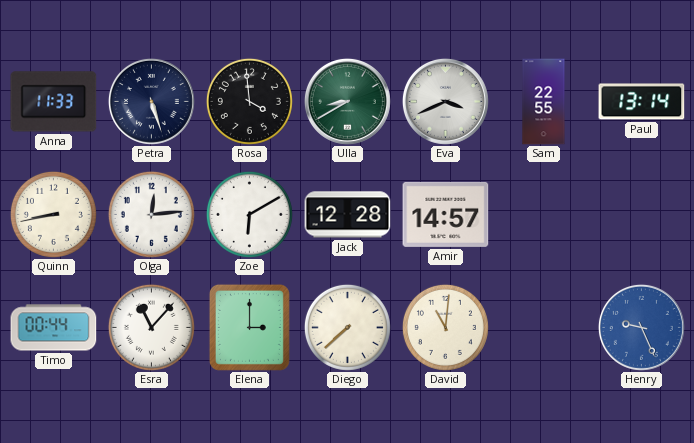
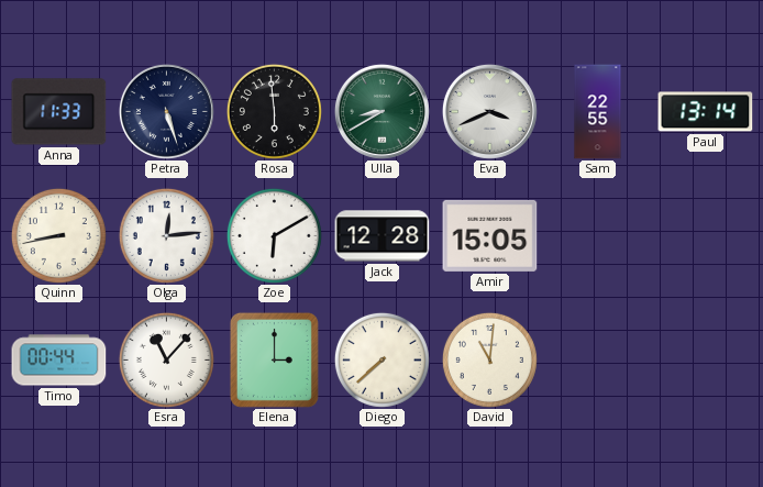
Rosa: 3:59 -> 5:59
Amir: 14:57 -> 15:05
Henry: 9:26 -> none
